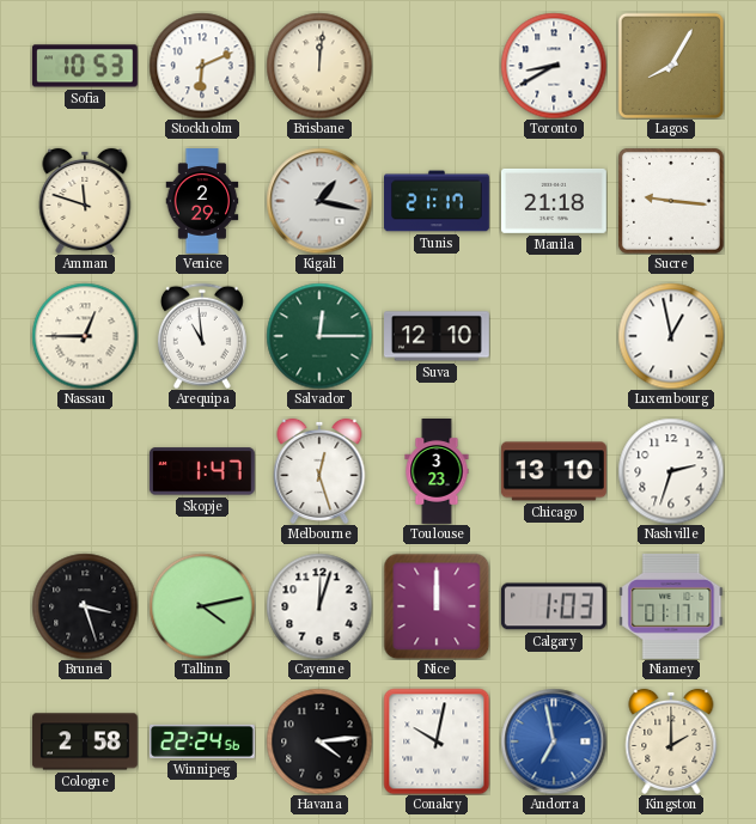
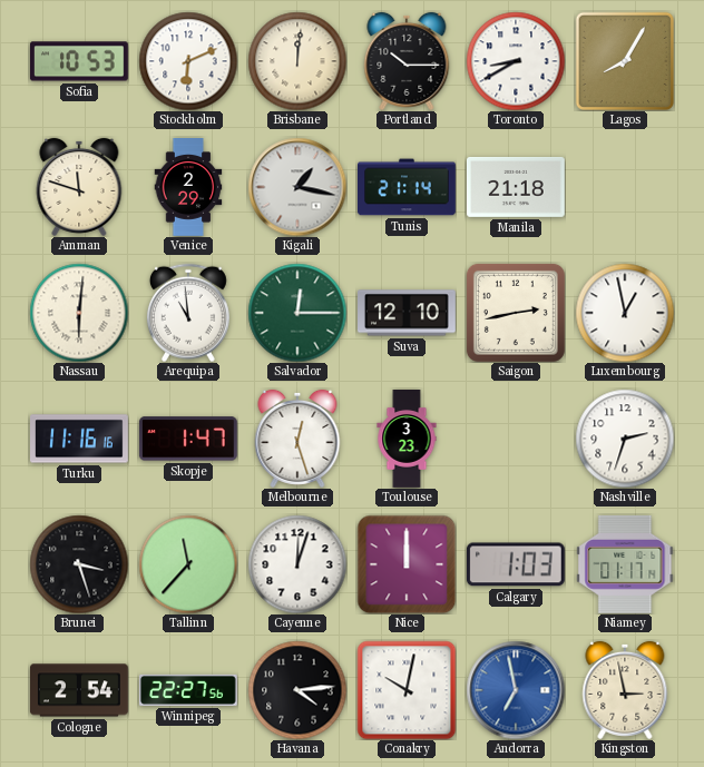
Portland: none -> 10:15
Tunis: 21:17 -> 21:14
Sucre: 9:16 -> none
Nassau: 12:45 -> 6:01
Saigon: none -> 2:43
Turku: none -> 11:16
Chicago: 13:10 -> none
Tallinn: 4:13 -> 11:37
Cologne: 2:58 -> 2:54
Winnipeg: 22:24 -> 22:27
Kingston: 2:00 -> 2:58
